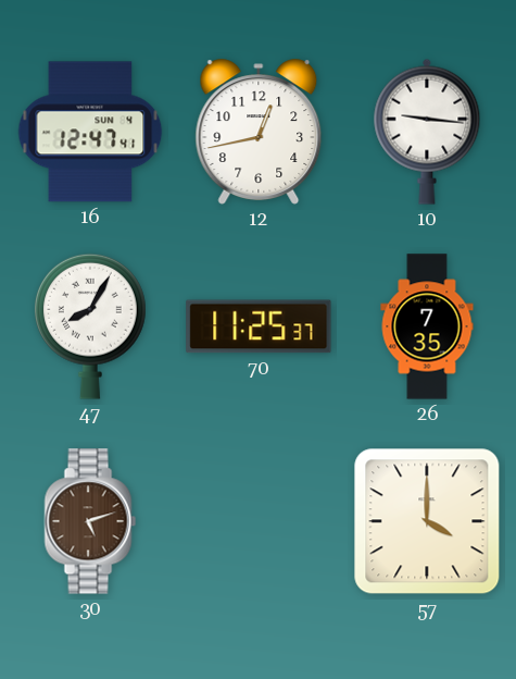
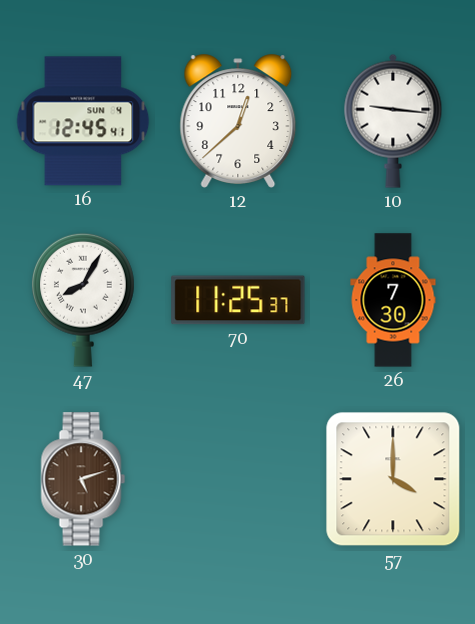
16: 12:47 -> 12:45
12: 12:43 -> 12:38
26: 7:35 -> 7:30
